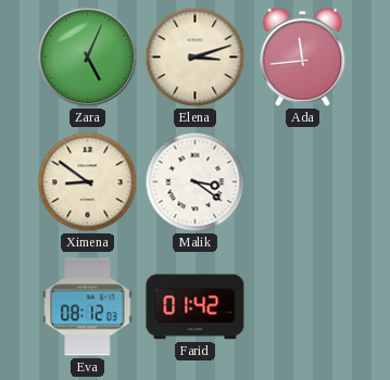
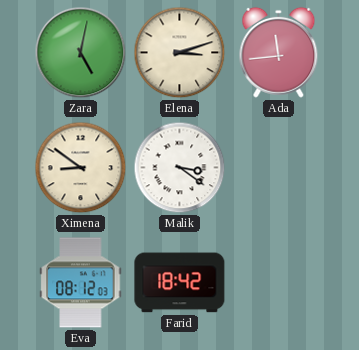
Zara: 5:04 -> 5:02
Farid: 01:42 -> 18:42
